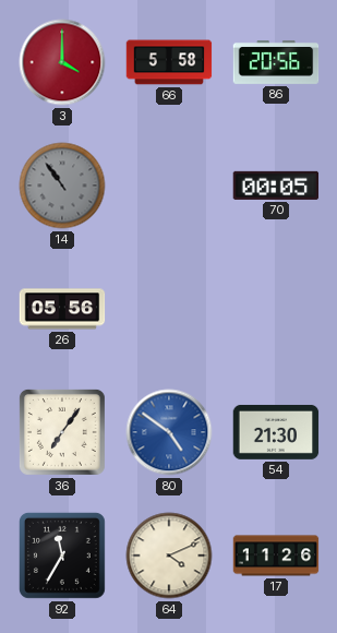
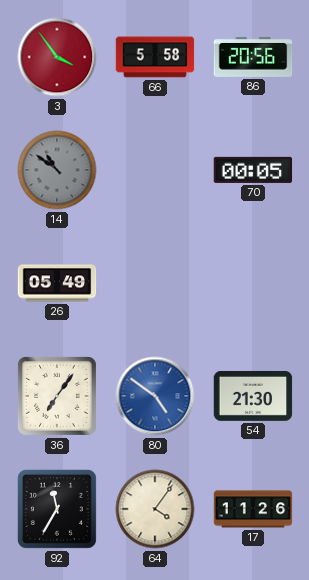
3: 4:00 -> 3:54
14: 10:54 -> 10:51
26: 05:56 -> 05:49
64: 4:11 -> 4:06
